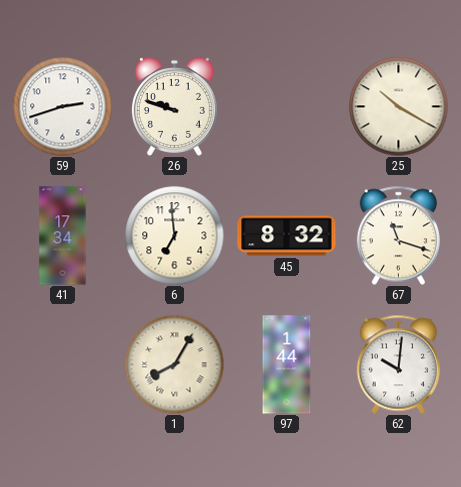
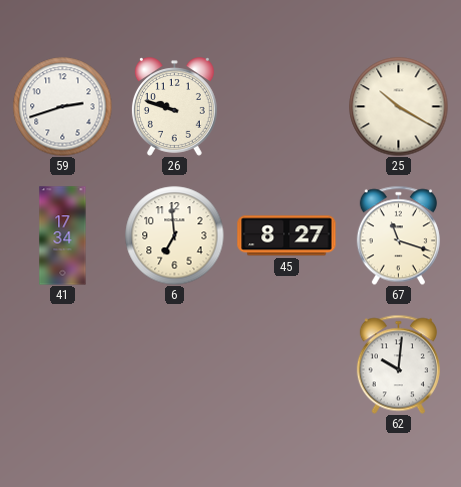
45: 8:32 -> 8:27
1: 8:05 -> none
97: 1:44 -> none
